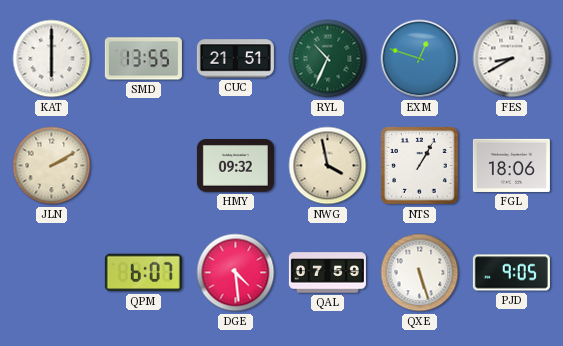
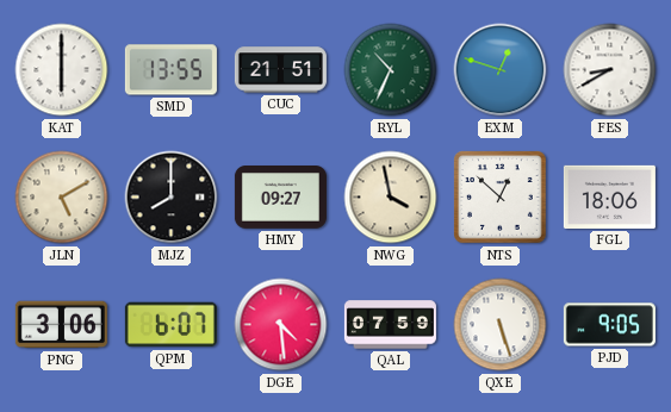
JLN: 2:10 -> 5:10
MJZ: none -> 8:00
HMY: 09:32 -> 09:27
NTS: 1:05 -> 12:52
PNG: none -> 3:06
